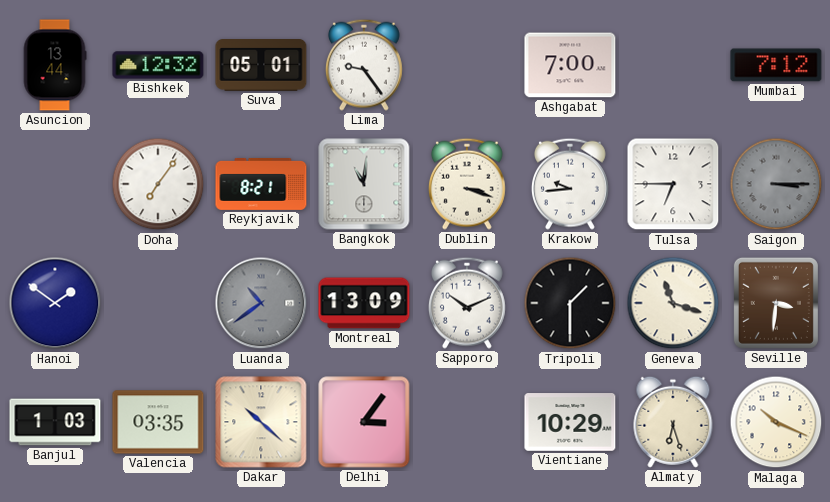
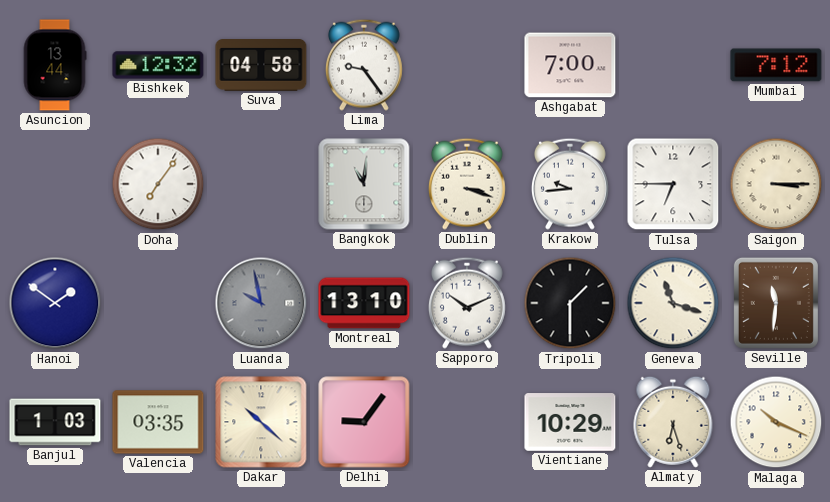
Suva: 05:01 -> 04:58
Reykjavik: 8:21 -> none
Saigon dial: grey -> cream
Luanda: 10:39 -> 9:58
Montreal: 13:09 -> 13:10
Seville: 3:31 -> 11:31
Delhi: 3:06 -> 9:06
